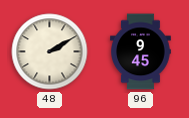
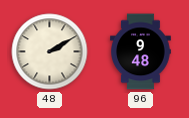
96: 9:45 -> 9:48
